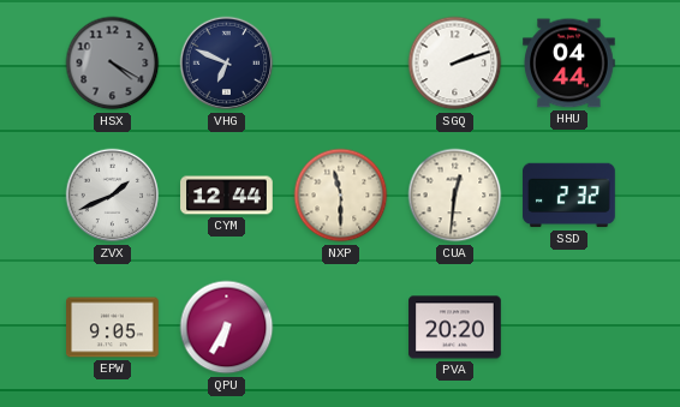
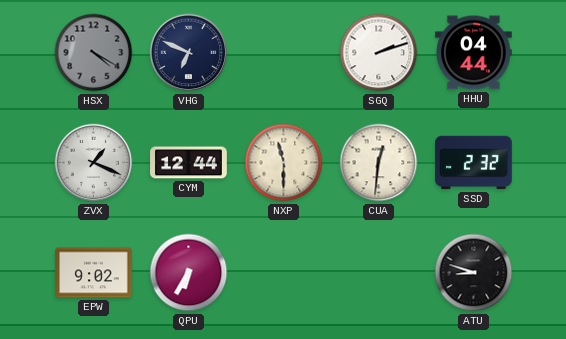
ZVX: 1:41 -> 1:19
EPW: 9:05 -> 9:02
PVA: 20:20 -> none
ATU: none -> 8:48
